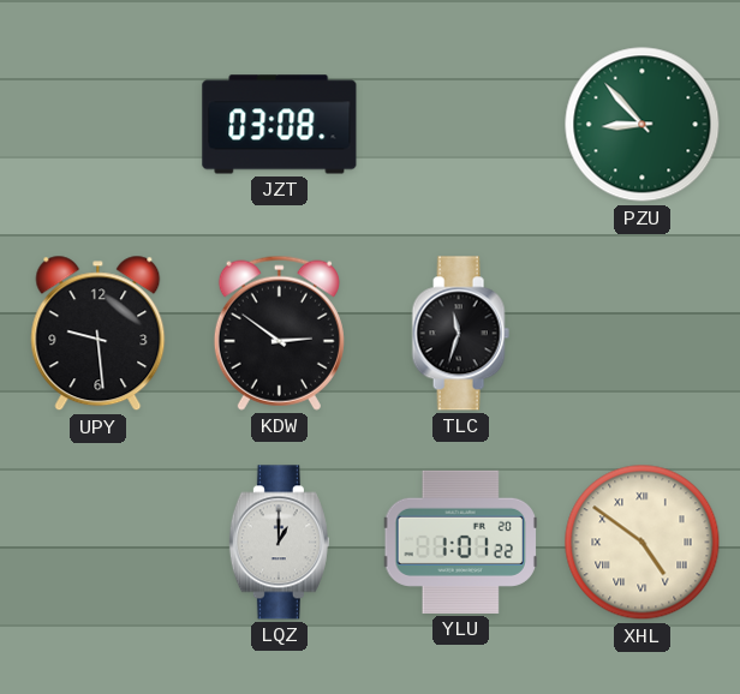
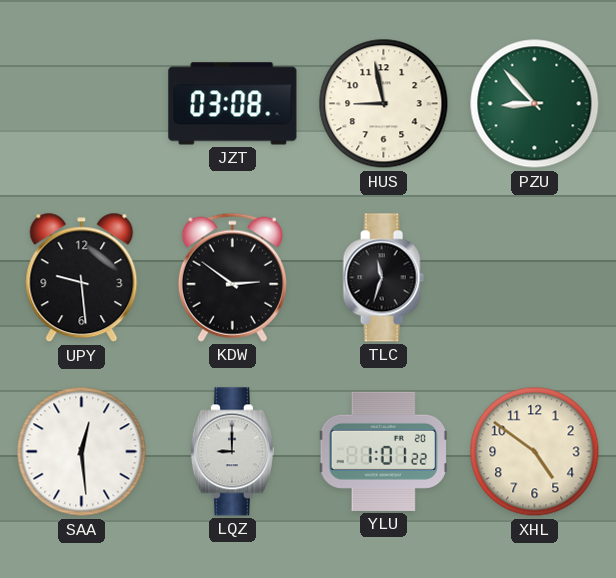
HUS: none -> 8:58
SAA: none -> 12:29
LQZ: 1:00 -> 9:00
XHL numerals: Roman -> Arabic
